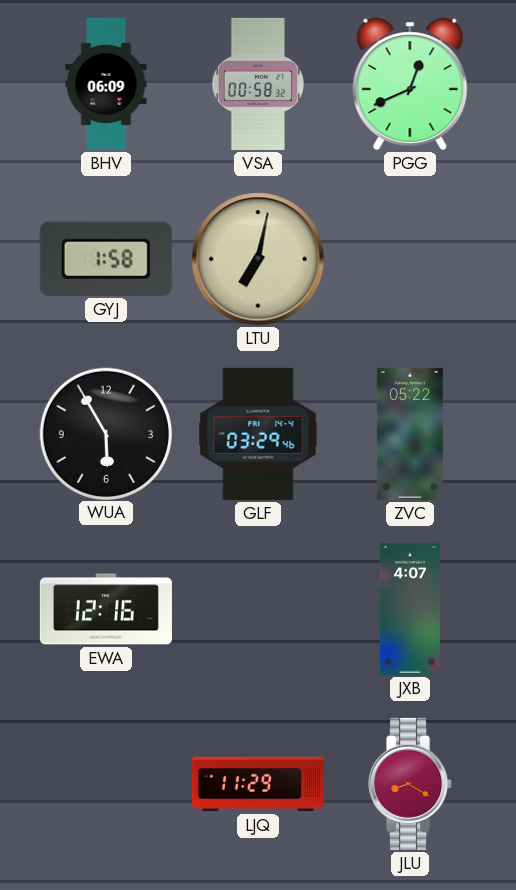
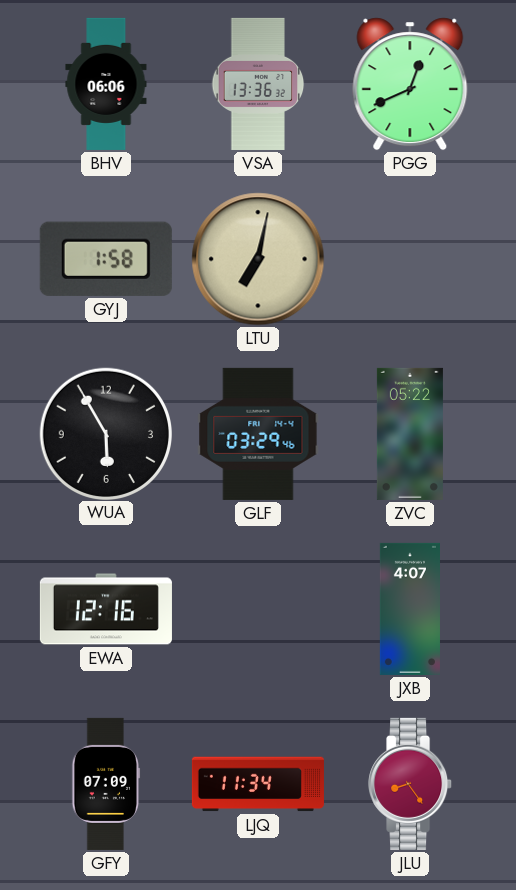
BHV: 06:09 -> 06:06
VSA: 00:58 -> 13:36
GFY: none -> 07:09
LJQ: 11:29 -> 11:34
JLU: 8:20 -> 8:24
